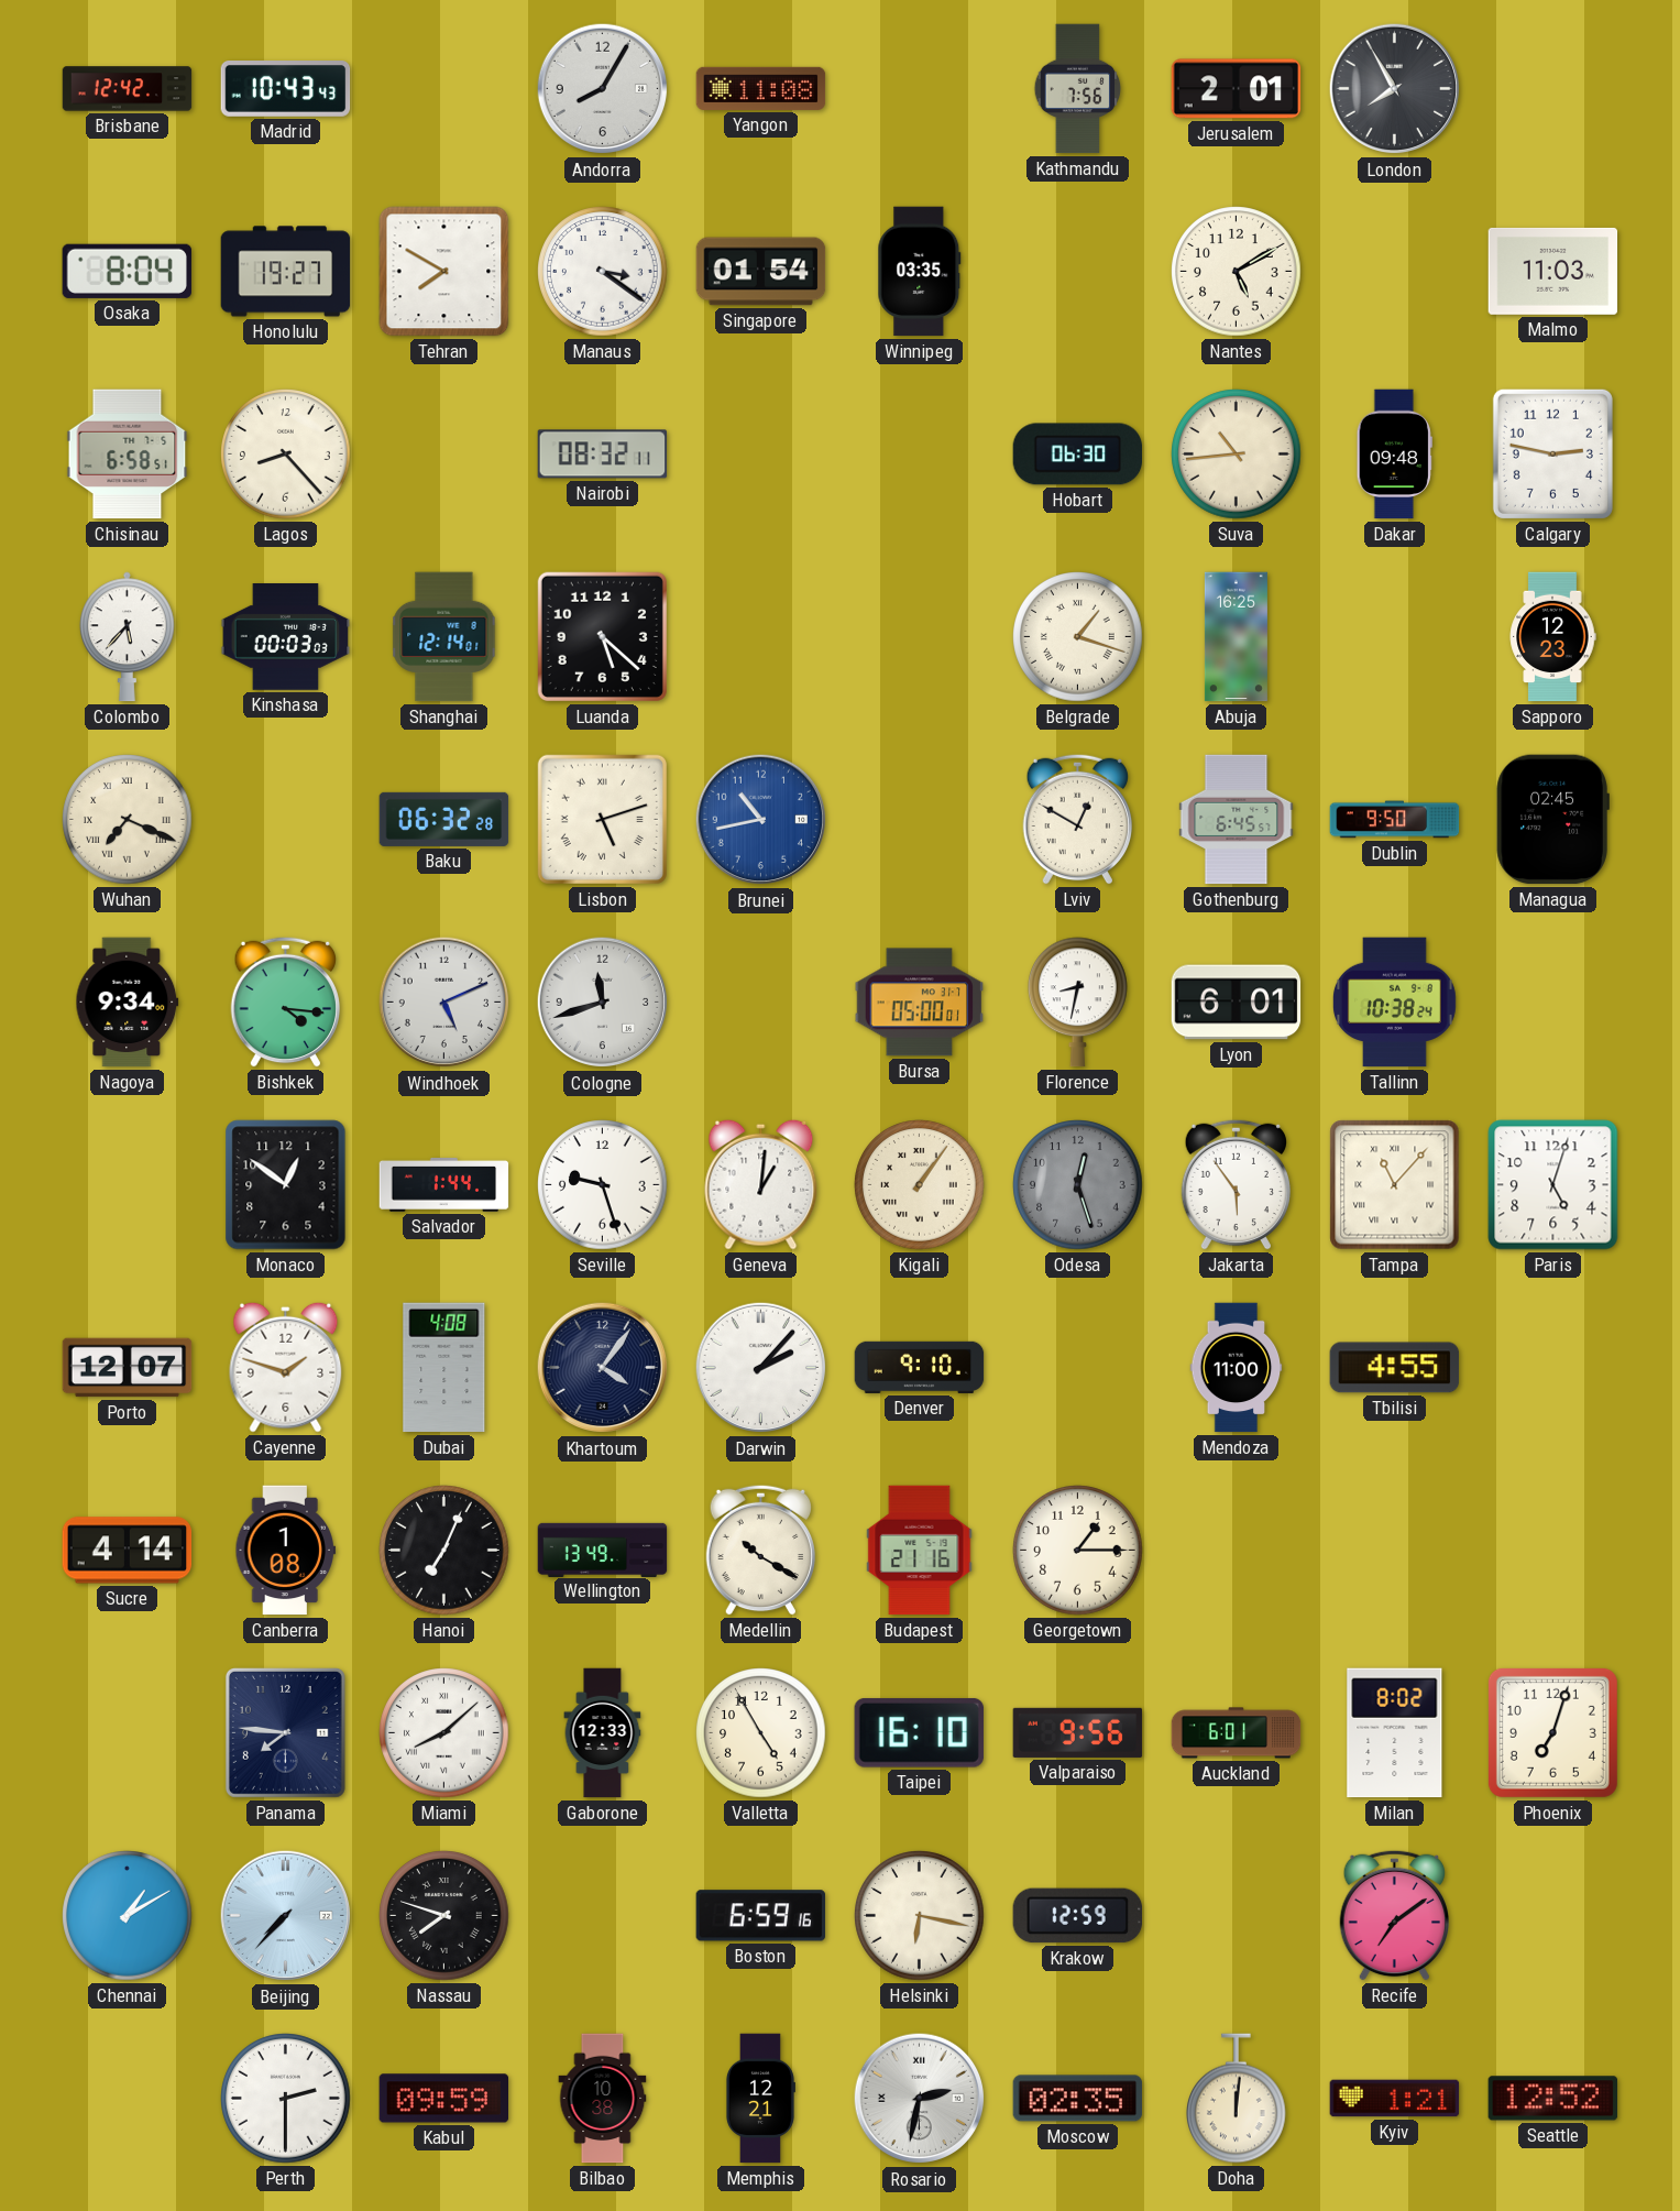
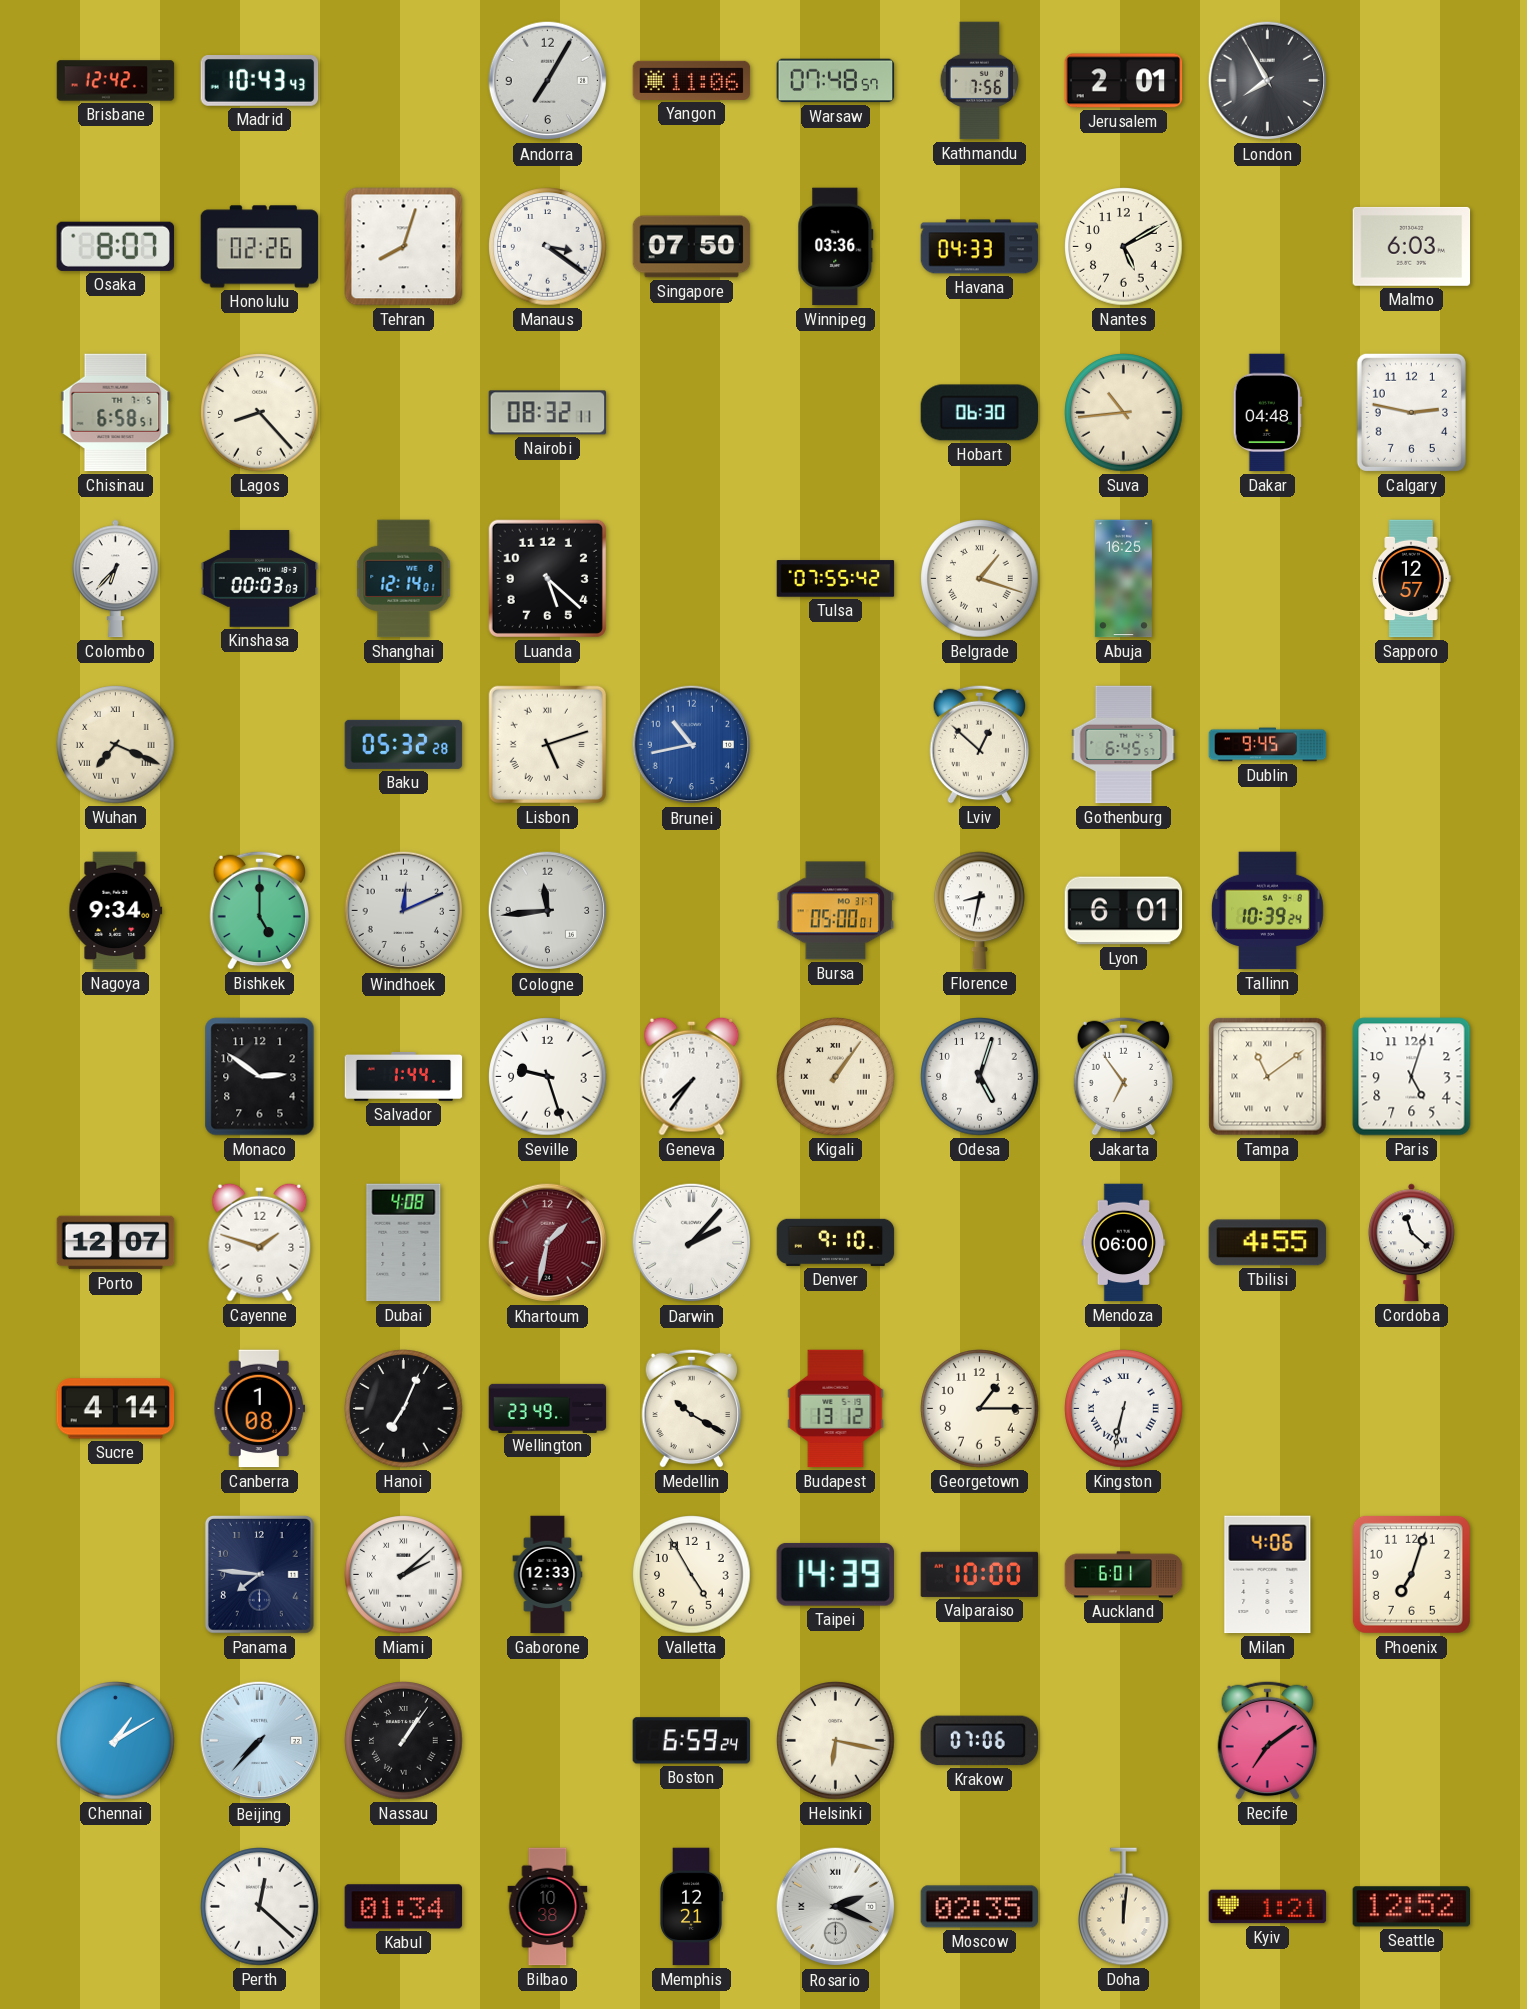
Andorra: 8:05 -> 7:05
Yangon: 11:08 -> 11:06
Warsaw: none -> 07:48
Osaka: 8:04 -> 8:07
Honolulu: 19:27 -> 02:26
Tehran: 7:50 -> 8:03
Singapore: 01:54 -> 07:50
Winnipeg: 03:35 -> 03:36
Havana: none -> 04:33
Malmo: 11:03 -> 6:03
Dakar: 09:48 -> 04:48
Colombo: 5:37 -> 6:37
Tulsa: none -> 07:55
Sapporo: 12:23 -> 12:57
Baku: 06:32 -> 05:32
Lviv: 12:50 -> 12:52
Dublin: 9:50 -> 9:45
Managua: 02:45 -> none
Bishkek: 4:16 -> 5:00
Windhoek: 5:11 -> 12:11
Cologne: 11:42 -> 11:44
Tallinn: 10:38 -> 10:39
Monaco: 12:51 -> 2:51
Geneva: 1:01 -> 7:36
Odesa: 12:27 -> 5:03
Odesa dial: grey -> white
Jakarta: 5:54 -> 6:54
Tampa: 11:07 -> 11:09
Khartoum: 4:06 -> 1:32
Khartoum dial: navy -> burgundy
Mendoza: 11:00 -> 06:00
Cordoba: none -> 11:22
Wellington: 13:49 -> 23:49
Budapest: 21:16 -> 13:12
Kingston: none -> 6:32
Miami: 8:08 -> 2:08
Taipei: 16:10 -> 14:39
Valparaiso: 9:56 -> 10:00
Milan: 8:02 -> 4:06
Nassau: 7:48 -> 1:06
Boston: 6:59:16 -> 6:59:24
Krakow: 12:59 -> 07:06
Perth: 2:30 -> 12:22
Kabul: 09:59 -> 01:34
Rosario: 2:32 -> 2:19
